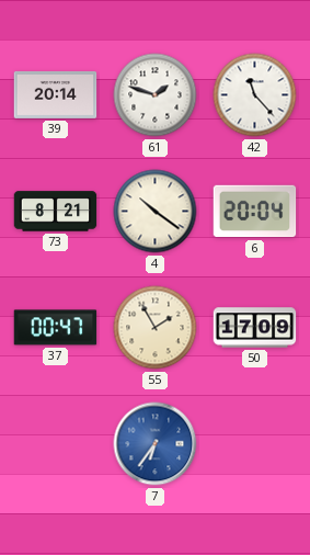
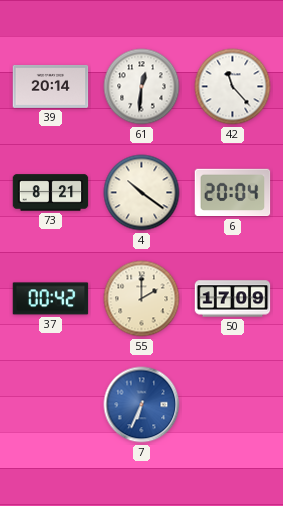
61: 1:48 -> 12:31
37: 00:47 -> 00:42
55: 1:55 -> 2:00
7: 6:36 -> 6:34
